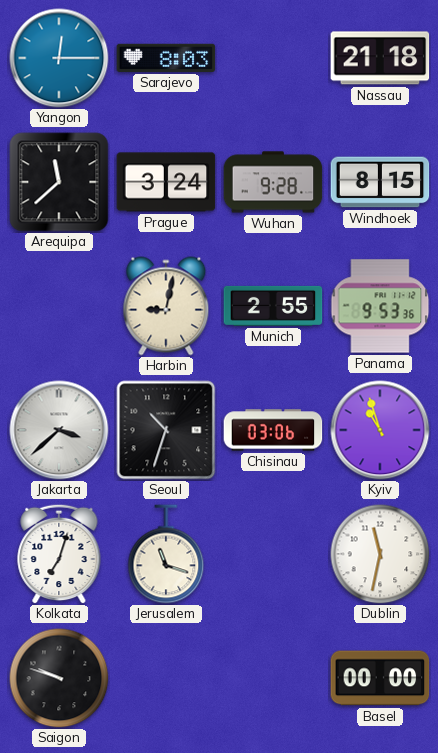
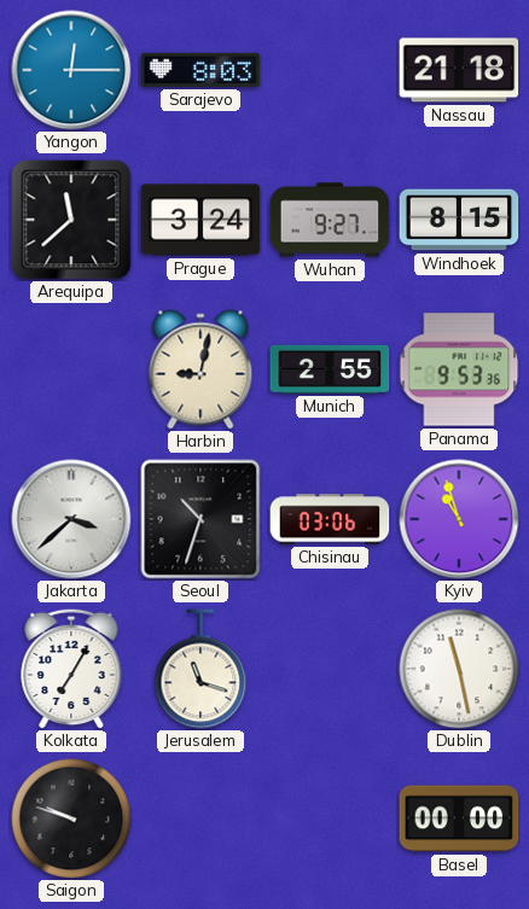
Wuhan: 9:28 -> 9:27
Kolkata: 7:03 -> 7:05
Dublin: 11:32 -> 11:28
